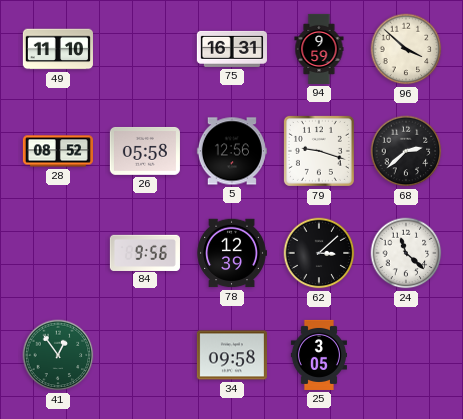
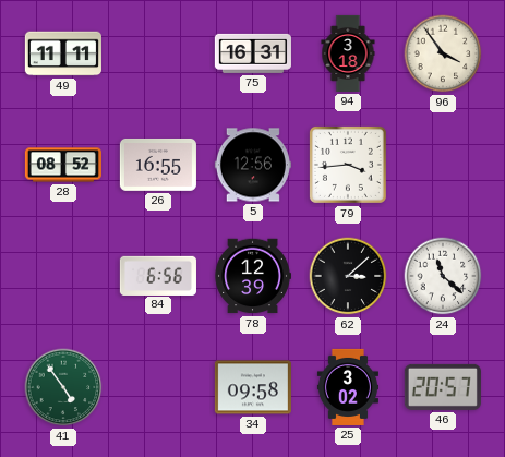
49: 11:10 -> 11:11
94: 9:59 -> 3:18
96: 3:52 -> 3:54
26: 05:58 -> 16:55
79: 9:18 -> 3:44
68: 2:38 -> none
84: 9:56 -> 6:56
41: 12:54 -> 4:54
25: 3:05 -> 3:02
46: none -> 20:57
